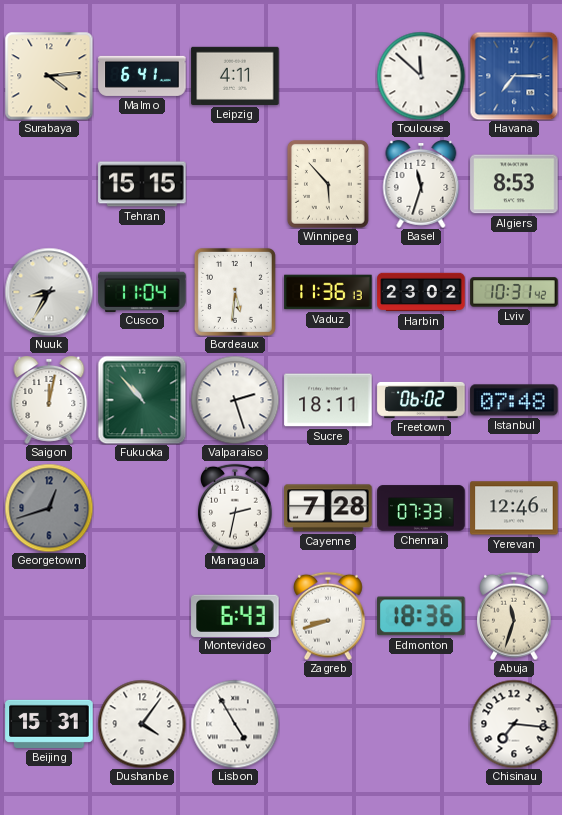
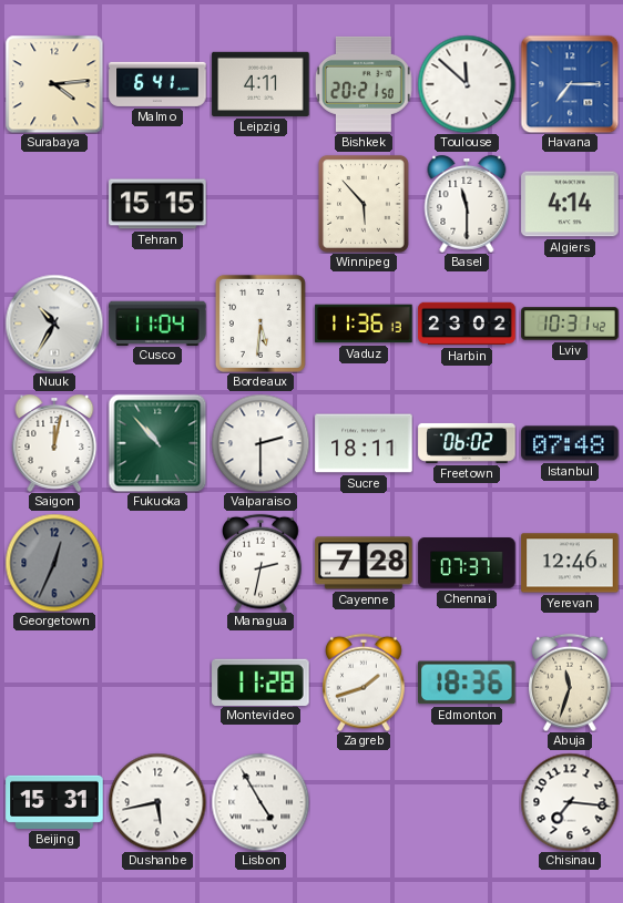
Bishkek: none -> 20:21
Basel: 11:33 -> 11:30
Algiers: 8:53 -> 4:14
Nuuk: 8:35 -> 10:35
Valparaiso: 2:27 -> 2:30
Georgetown: 12:42 -> 12:34
Chennai: 07:33 -> 07:37
Montevideo: 6:43 -> 11:28
Zagreb: 8:42 -> 1:42
Dushanbe: 4:06 -> 5:43
